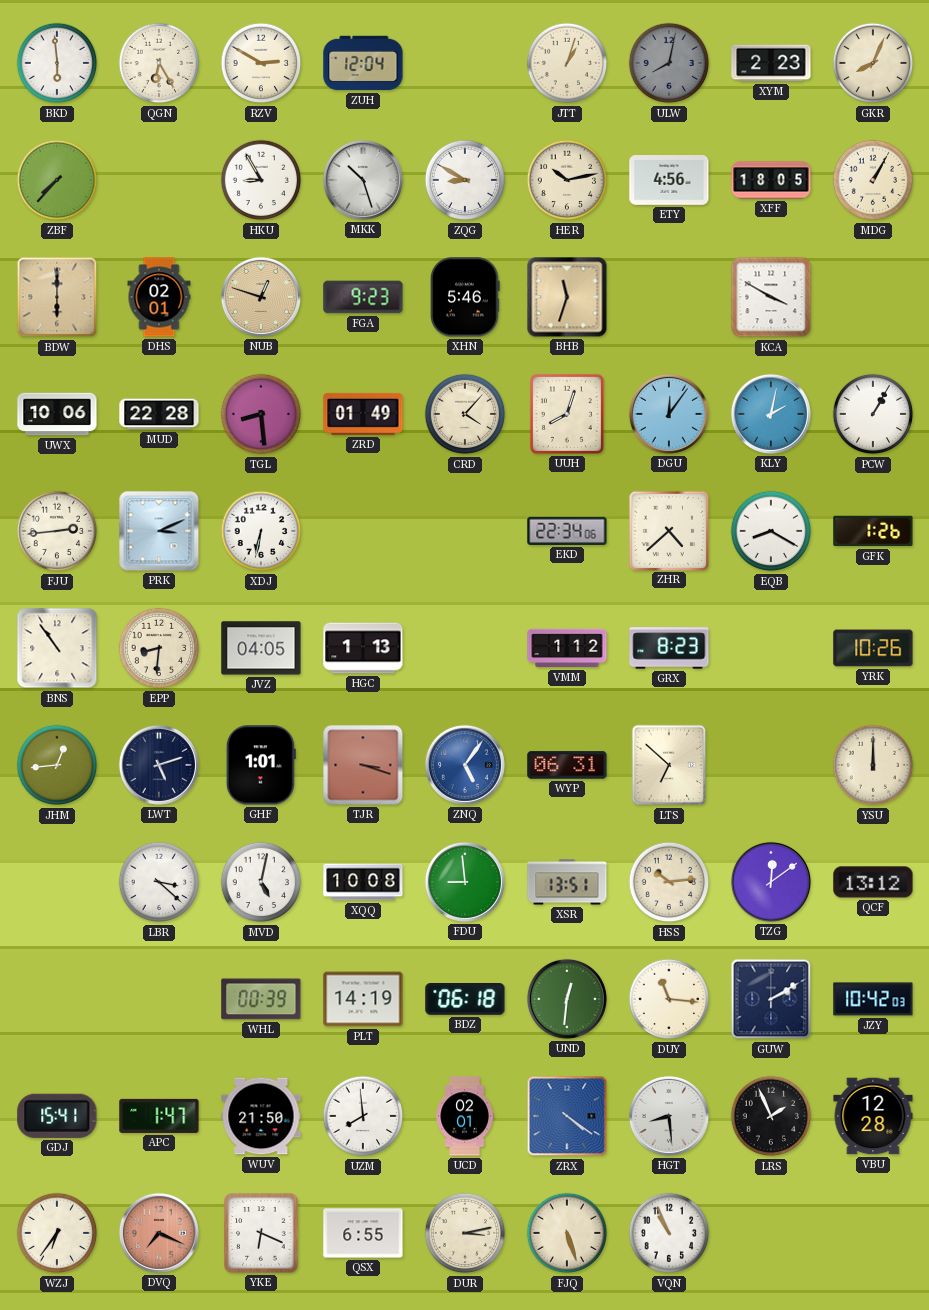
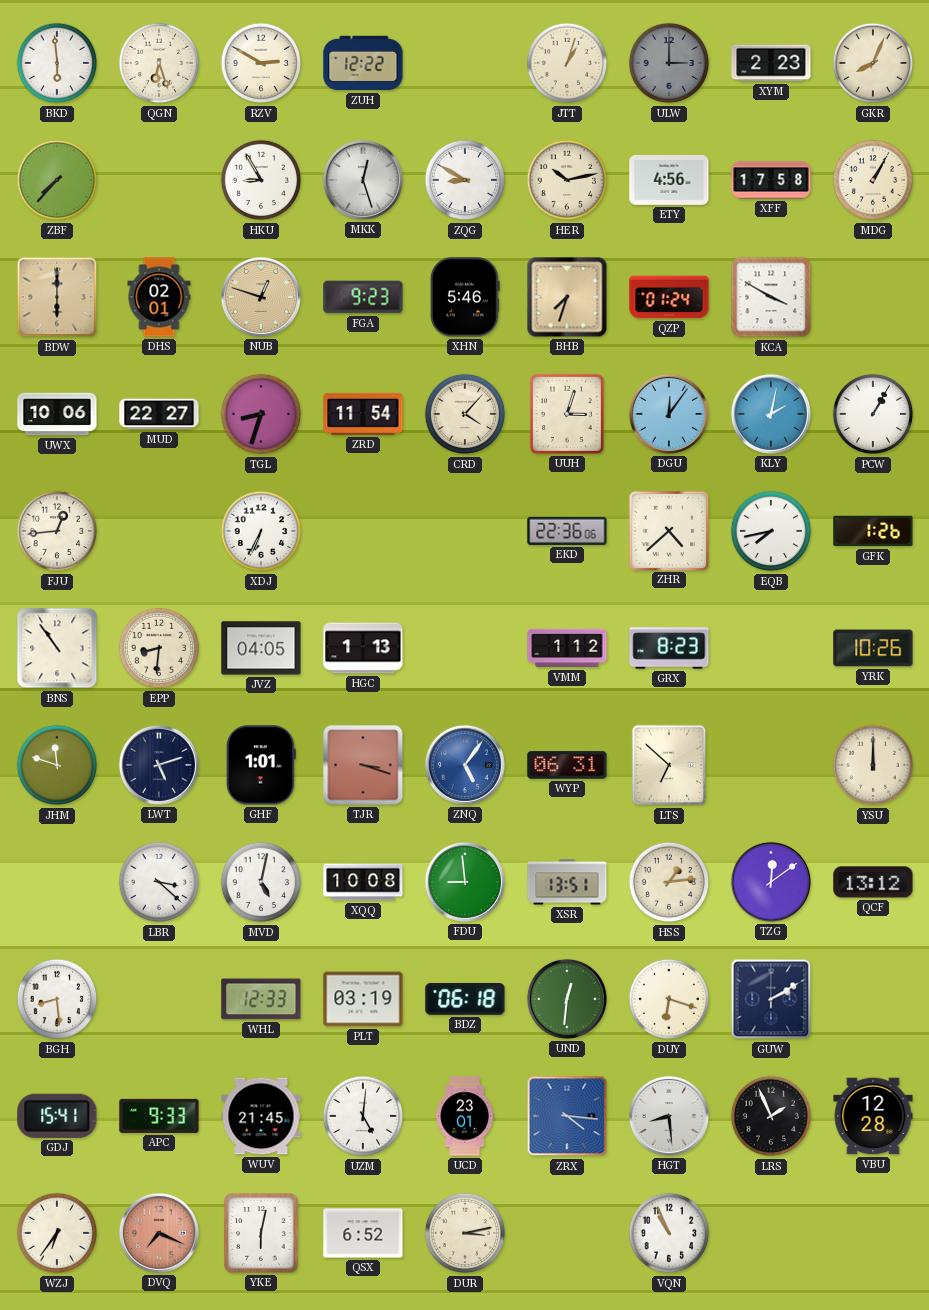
QGN: 6:25 -> 6:27
ZUH: 12:04 -> 12:22
ULW: 8:02 -> 3:00
MKK: 10:27 -> 12:27
XFF: 18:05 -> 17:58
BHB: 11:33 -> 7:33
QZP: none -> 01:24
MUD: 22:28 -> 22:27
TGL: 8:29 -> 8:33
ZRD: 01:49 -> 11:54
UUH: 8:03 -> 3:03
FJU: 2:44 -> 12:44
PRK: 3:11 -> none
XDJ: 6:32 -> 6:34
EKD: 22:34 -> 22:36
EQB: 8:20 -> 7:43
JHM: 12:44 -> 11:48
HSS: 10:14 -> 1:14
BGH: none -> 8:29
WHL: 00:39 -> 12:33
PLT: 14:19 -> 03:19
DUY: 11:16 -> 6:18
JZY: 10:42 -> none
APC: 1:47 -> 9:33
WUV: 21:50 -> 21:45
UZM: 7:59 -> 5:01
UCD: 02:01 -> 23:01
ZRX: 4:21 -> 4:16
YKE: 6:19 -> 6:02
QSX: 6:55 -> 6:52
FJQ: 5:27 -> none
